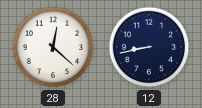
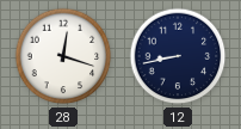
28: 12:22 -> 12:18
